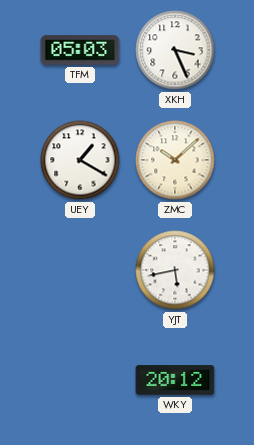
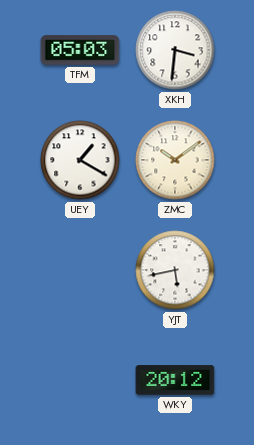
XKH: 3:26 -> 3:31
ZMC: 10:08 -> 10:09
